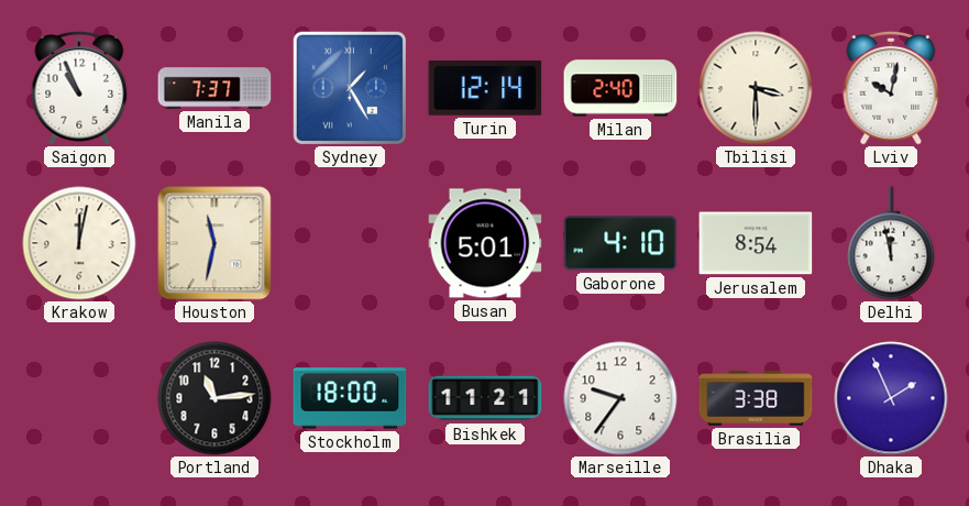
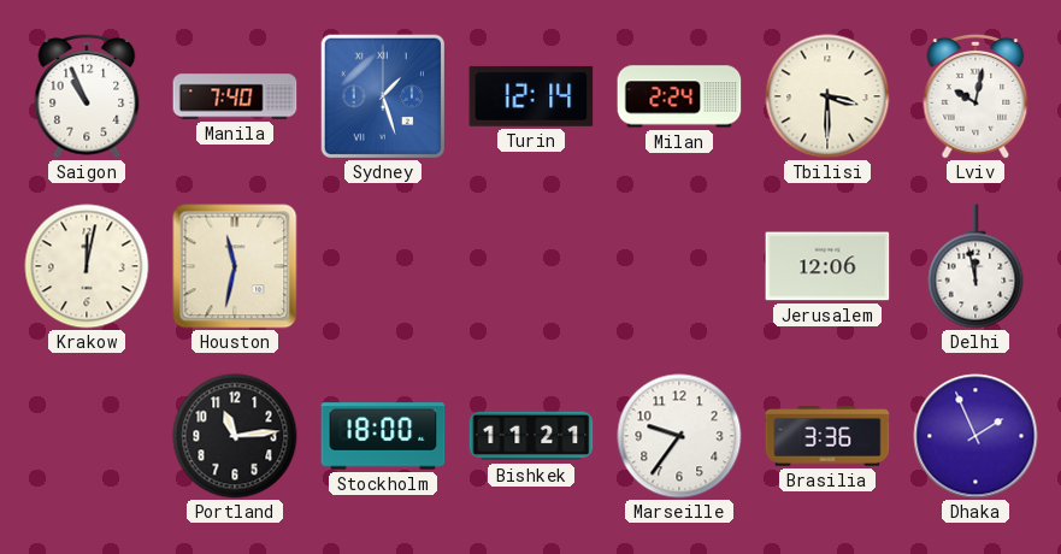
Manila: 7:37 -> 7:40
Sydney: 1:25 -> 1:27
Milan: 2:40 -> 2:24
Busan: 5:01 -> none
Gaborone: 4:10 -> none
Jerusalem: 8:54 -> 12:06
Brasilia: 3:38 -> 3:36
